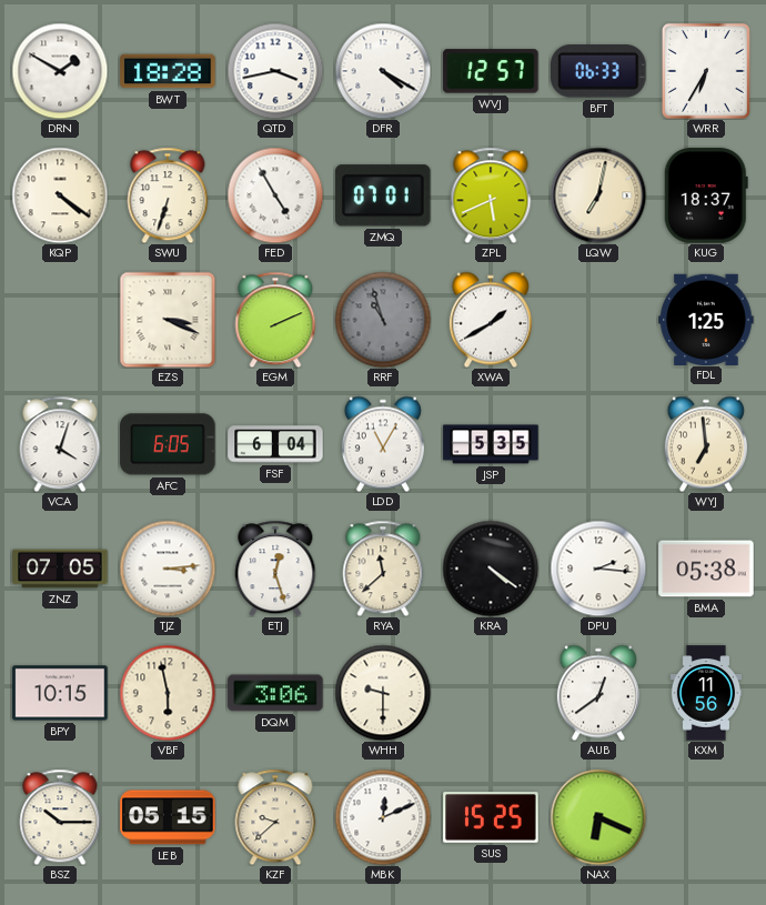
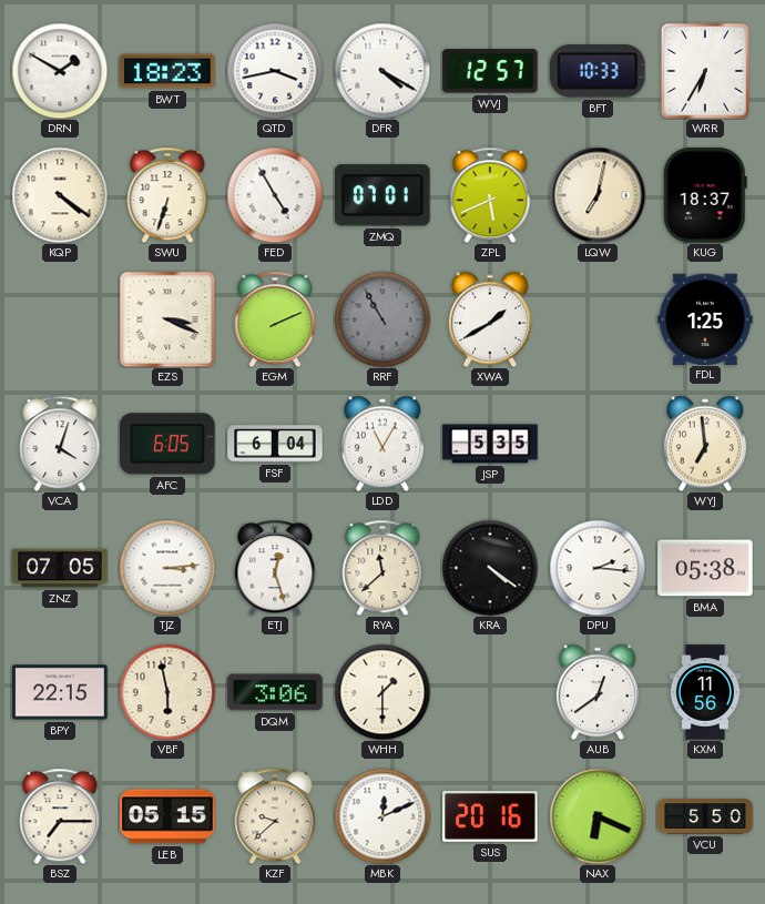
BWT: 18:28 -> 18:23
BFT: 06:33 -> 10:33
RRF: 10:57 -> 10:55
BPY: 10:15 -> 22:15
WHH: 9:30 -> 1:30
BSZ: 10:15 -> 7:15
SUS: 15:25 -> 20:16
VCU: none -> 5:50
